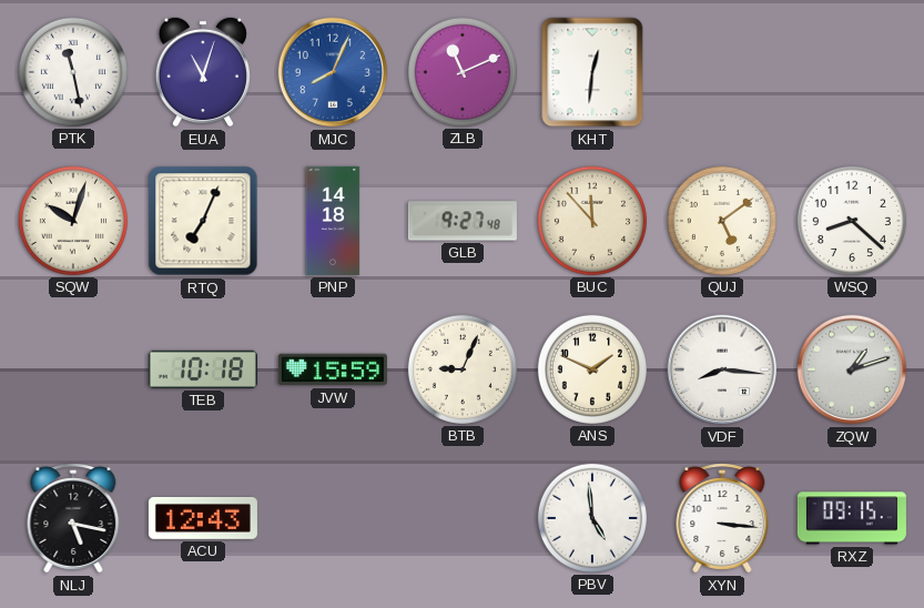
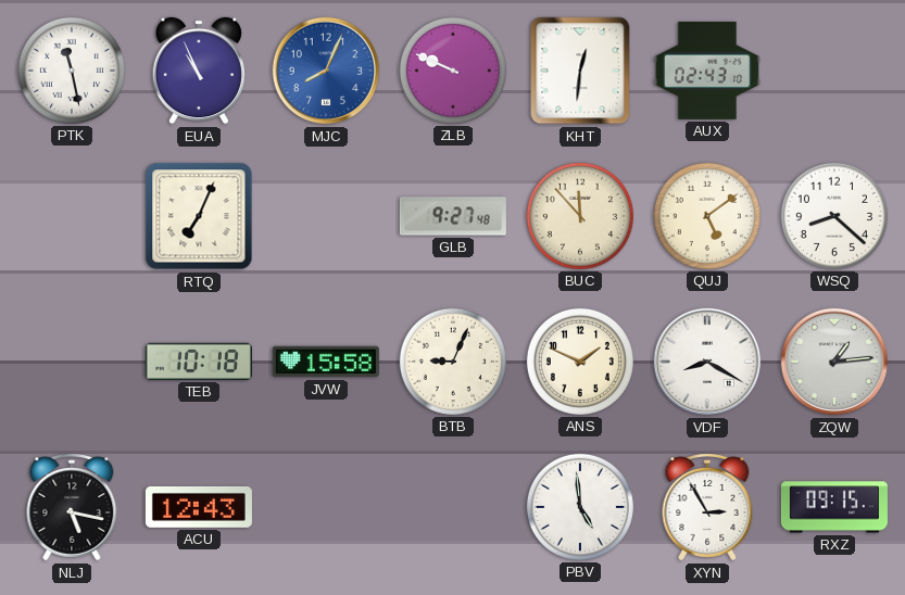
EUA: 11:03 -> 10:56
ZLB: 11:11 -> 9:49
AUX: none -> 02:43
SQW: 10:03 -> none
PNP: 14:18 -> none
JVW: 15:59 -> 15:58
VDF: 8:16 -> 8:20
ZQW: 1:12 -> 1:14
XYN: 3:16 -> 2:55
